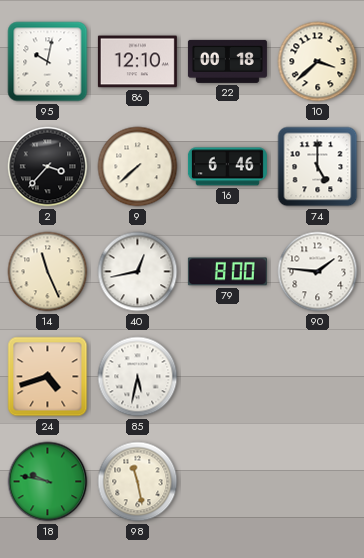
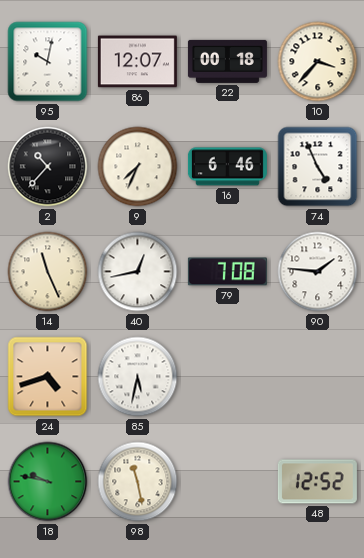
86: 12:10 -> 12:07
10: 3:38 -> 3:37
2: 3:37 -> 10:37
9: 7:38 -> 7:34
74: 5:00 -> 4:56
79: 8:00 -> 7:08
48: none -> 12:52
